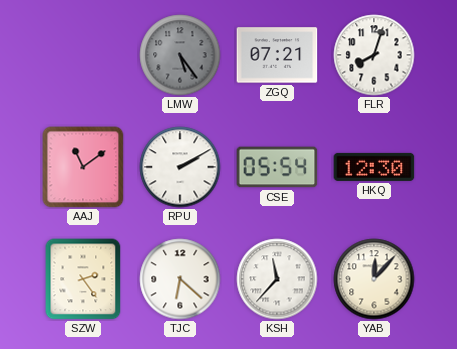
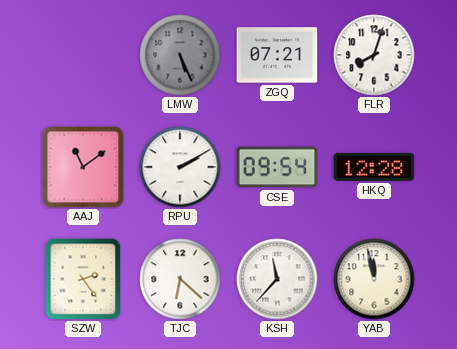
LMW: 5:24 -> 5:26
CSE: 05:54 -> 09:54
HKQ: 12:30 -> 12:28
YAB: 12:07 -> 11:58
